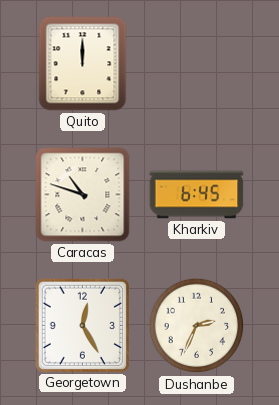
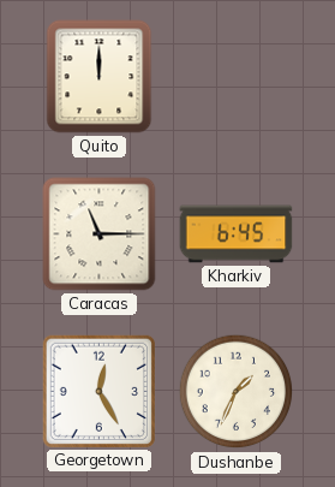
Caracas: 10:48 -> 11:15
Dushanbe: 2:34 -> 1:34
